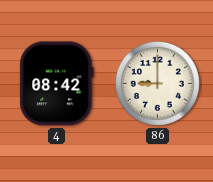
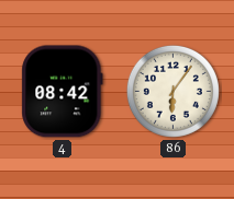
86: 9:00 -> 6:06
